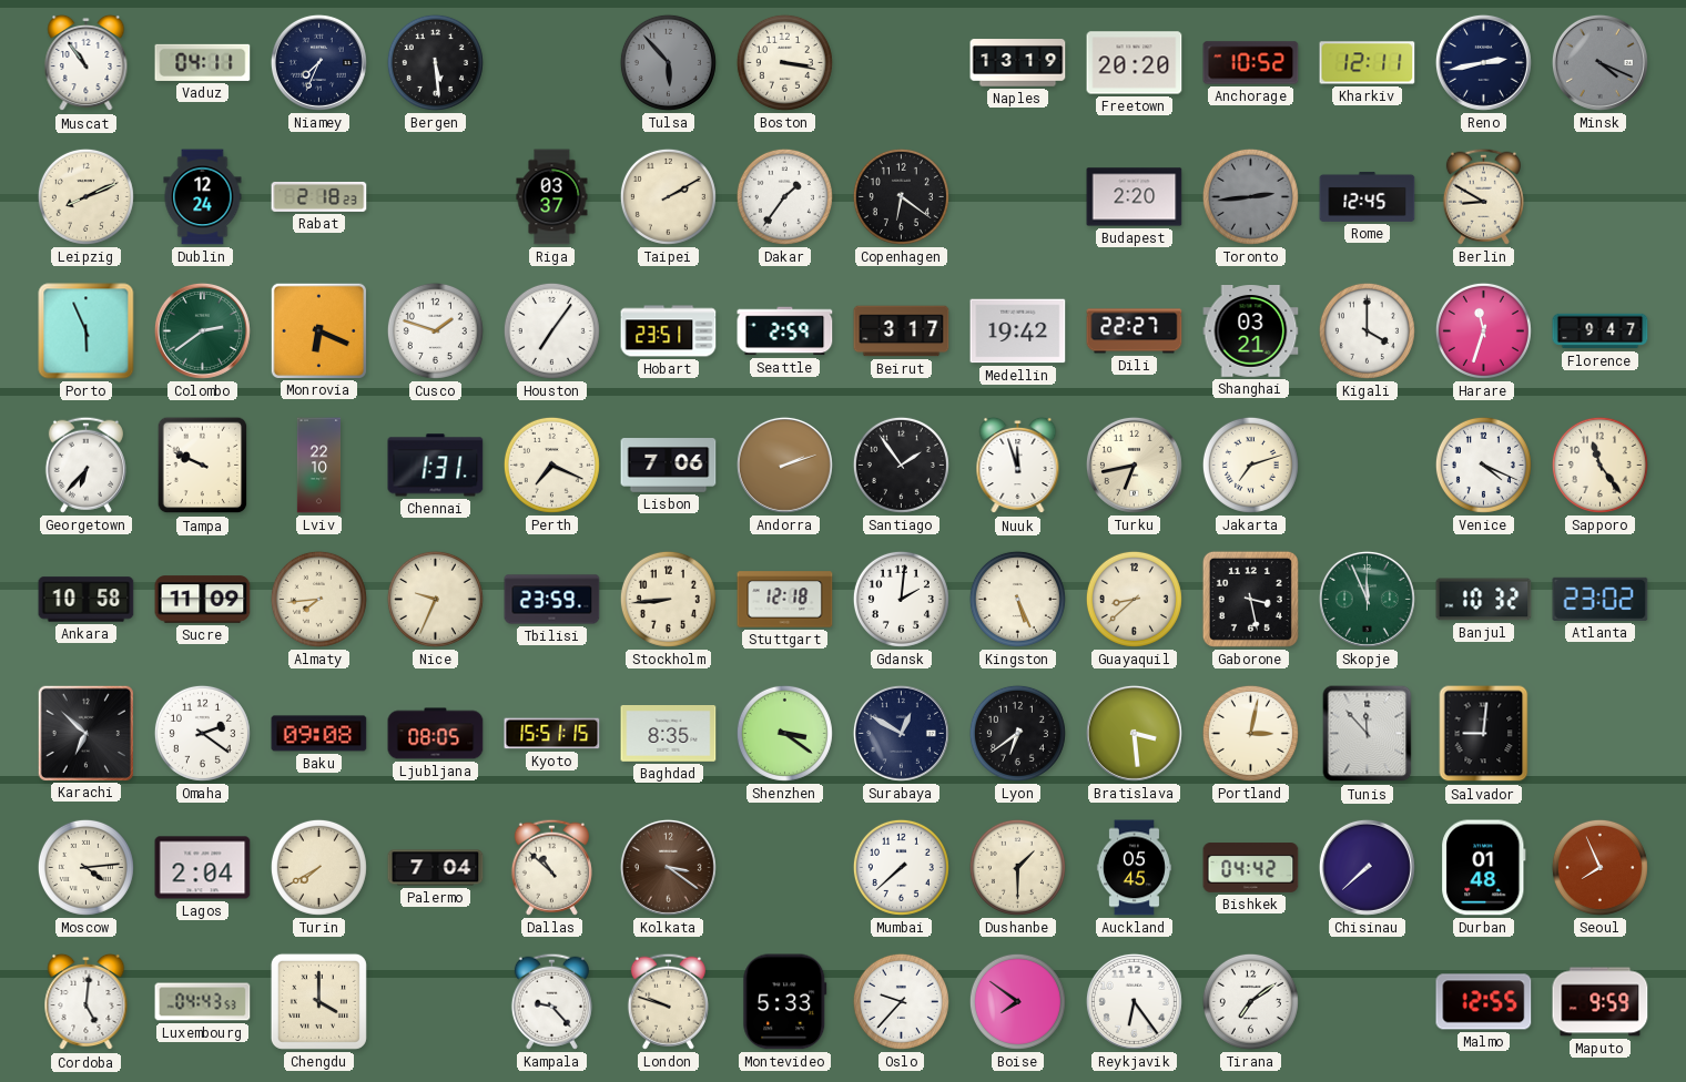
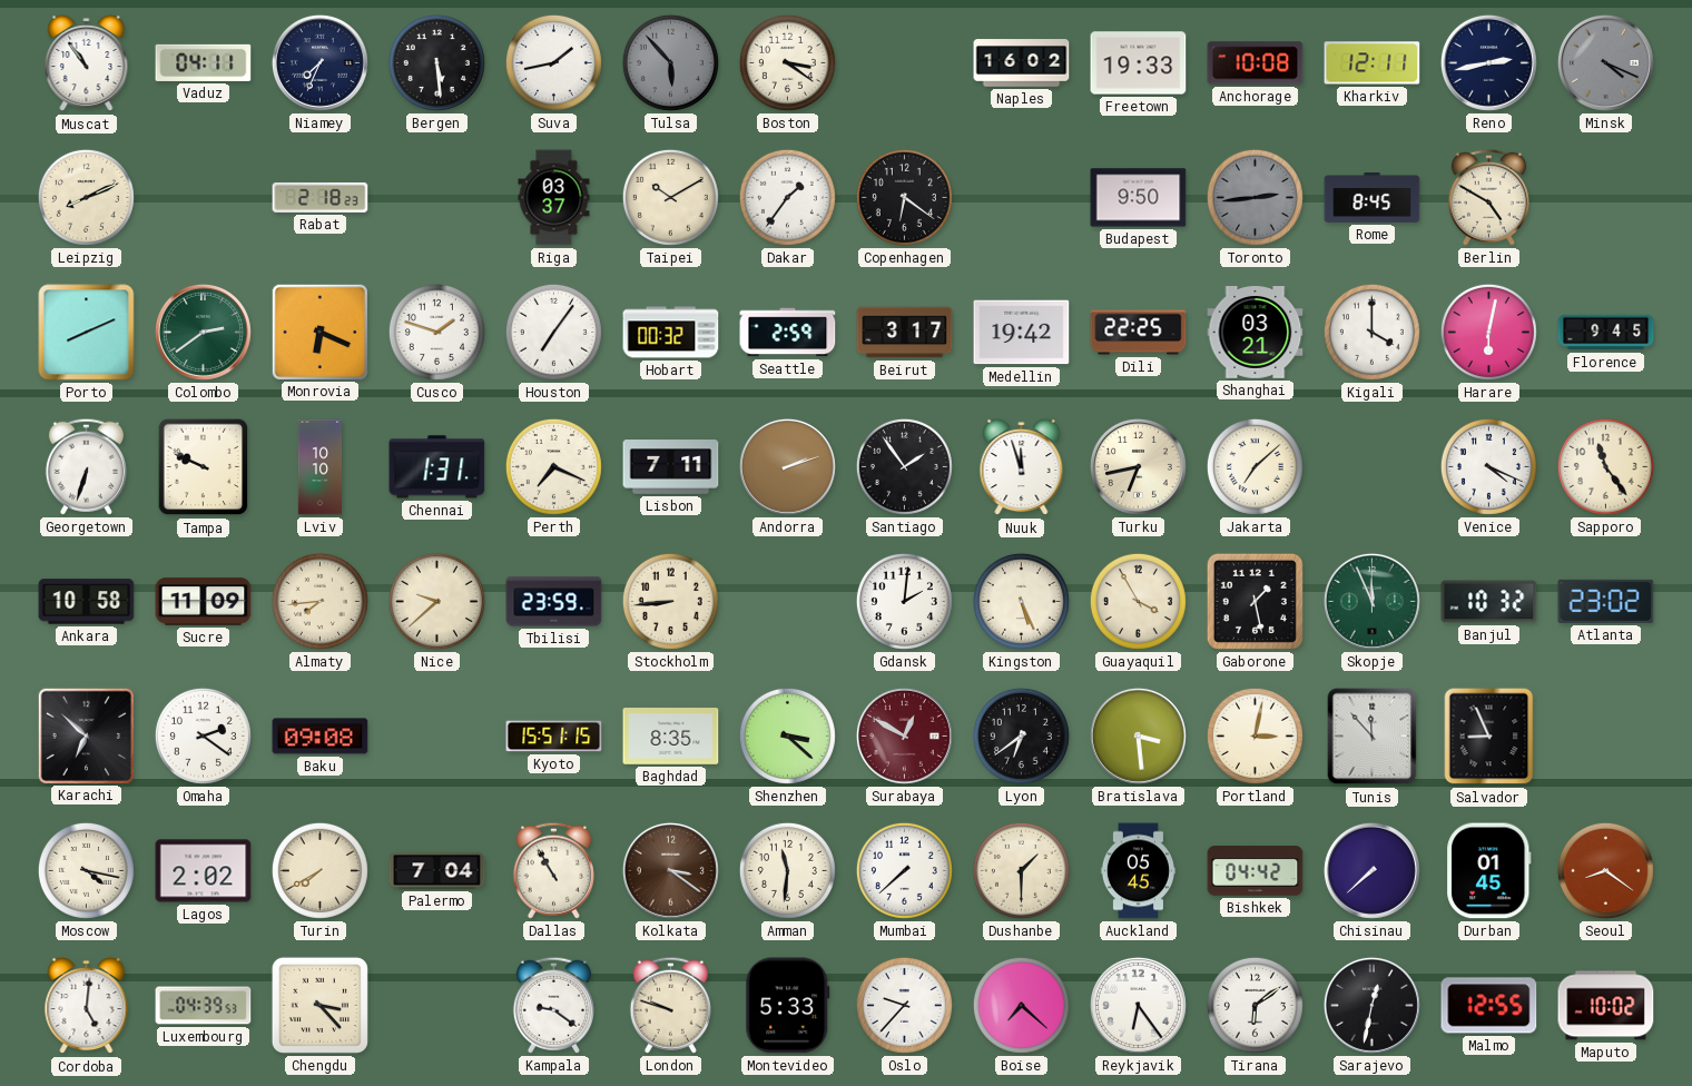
Suva: none -> 1:43
Boston: 3:17 -> 3:21
Naples: 13:19 -> 16:02
Freetown: 20:20 -> 19:33
Anchorage: 10:52 -> 10:08
Dublin: 12:24 -> none
Taipei: 2:10 -> 10:10
Budapest: 2:20 -> 9:50
Rome: 12:45 -> 8:45
Berlin: 8:50 -> 4:50
Porto: 5:56 -> 8:11
Hobart: 23:51 -> 00:32
Dili: 22:27 -> 22:25
Harare: 11:33 -> 6:02
Florence: 9:47 -> 9:45
Georgetown: 6:37 -> 6:33
Lviv: 22:10 -> 10:10
Lisbon: 7:06 -> 7:11
Jakarta: 7:12 -> 7:08
Nice: 9:34 -> 9:38
Stuttgart: 12:18 -> none
Guayaquil: 8:38 -> 3:55
Gaborone: 3:28 -> 1:28
Ljubljana: 08:05 -> none
Shenzhen: 3:21 -> 3:22
Surabaya dial: navy -> burgundy
Salvador: 9:01 -> 8:56
Moscow: 4:14 -> 4:17
Lagos: 2:04 -> 2:02
Dallas: 10:52 -> 10:55
Amman: none -> 11:31
Durban: 01:48 -> 01:45
Seoul: 7:56 -> 8:21
Luxembourg: 04:43 -> 04:39
Chengdu: 4:00 -> 3:23
Kampala: 9:23 -> 9:21
Boise: 7:51 -> 7:22
Tirana: 7:09 -> 6:09
Sarajevo: none -> 12:32
Maputo: 9:59 -> 10:02
